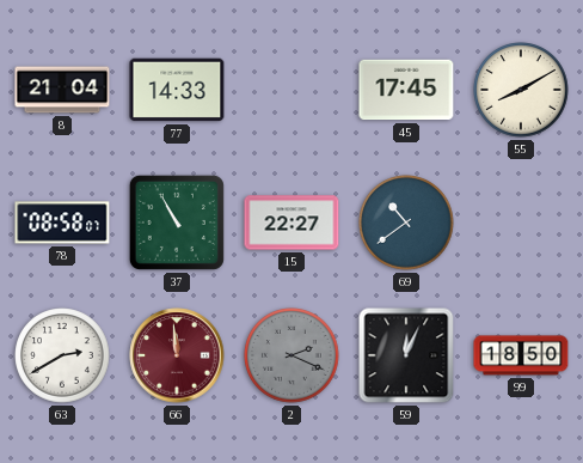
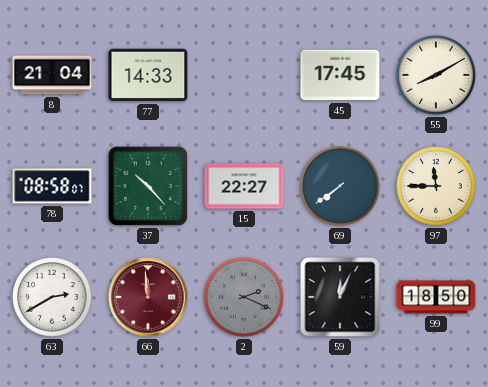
37: 10:55 -> 10:23
69: 10:39 -> 7:39
97: none -> 11:45
